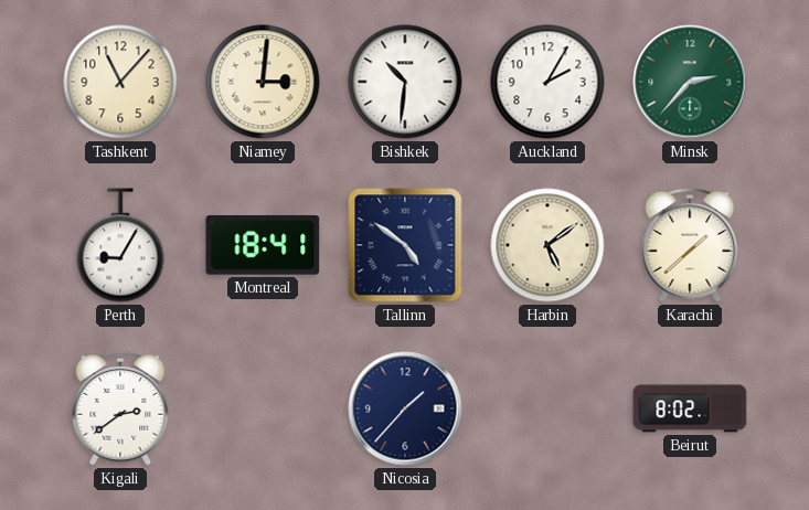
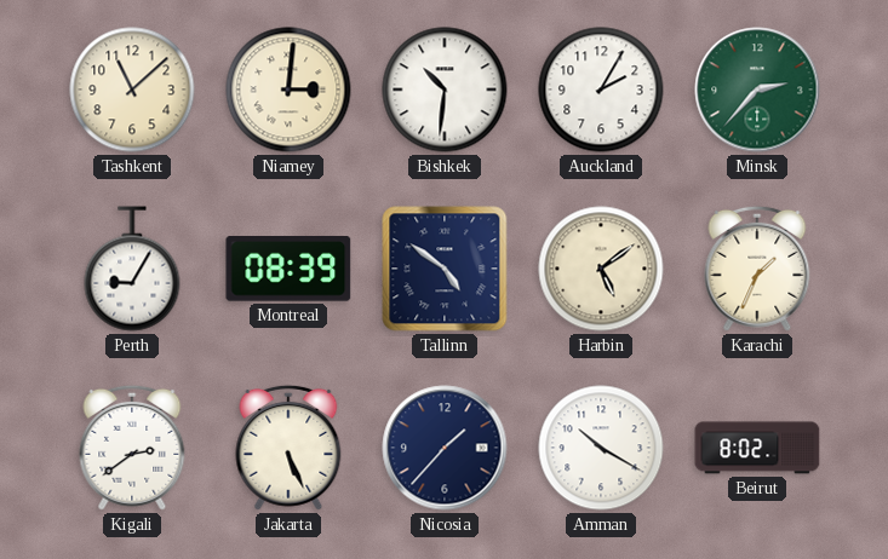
Tashkent: 11:07 -> 11:08
Montreal: 18:41 -> 08:39
Karachi: 1:38 -> 1:34
Jakarta: none -> 5:26
Amman: none -> 10:20
